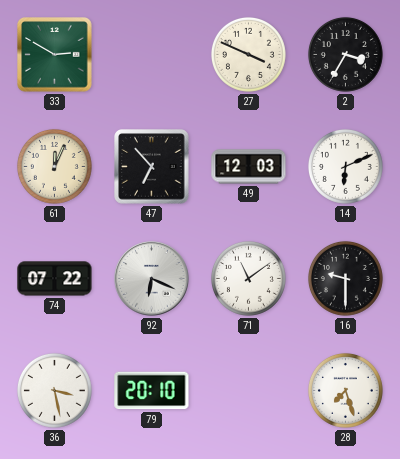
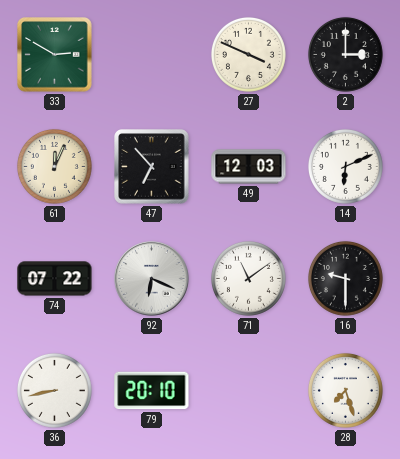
2: 3:35 -> 3:00
36: 3:28 -> 8:43
